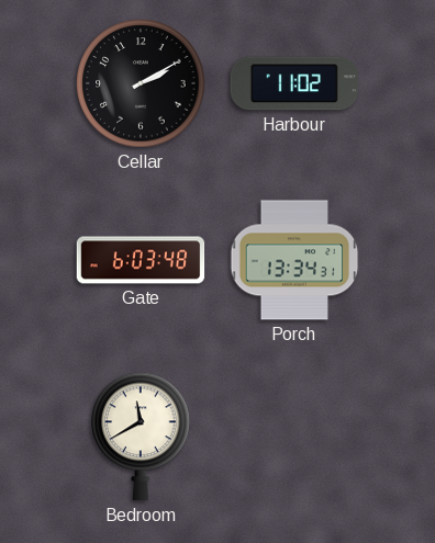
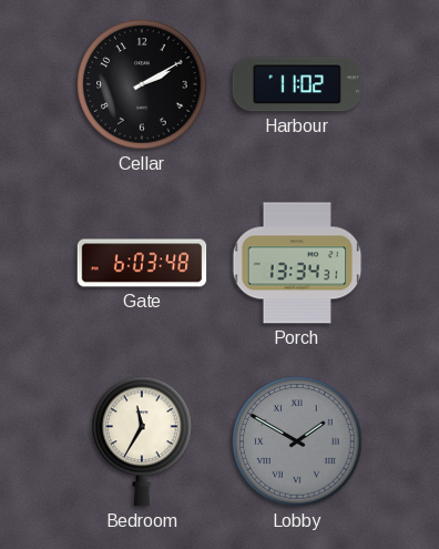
Bedroom: 11:40 -> 11:35
Lobby: none -> 1:50
